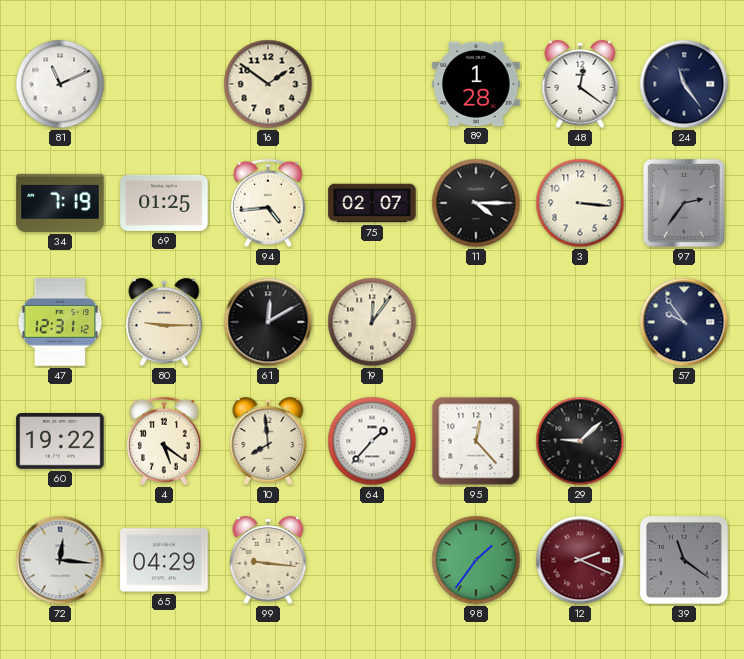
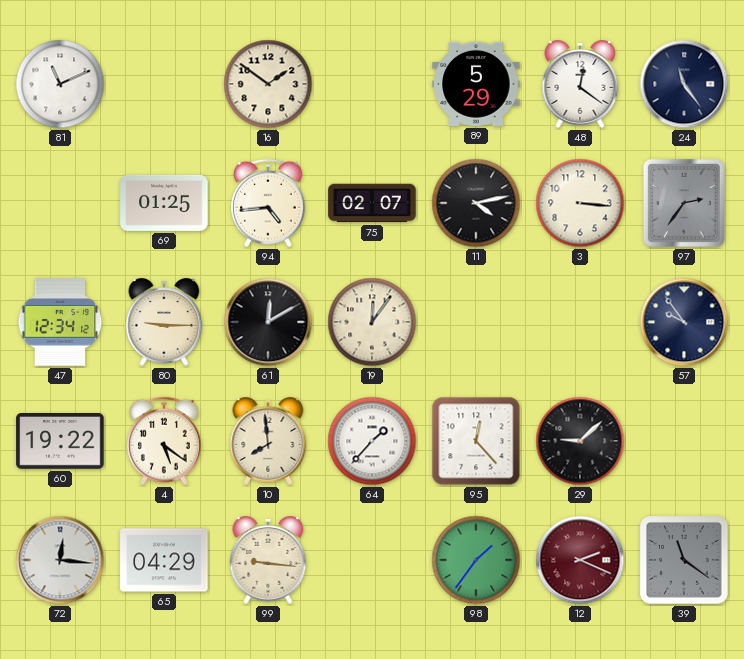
89: 1:28 -> 5:29
34: 7:19 -> none
11: 4:15 -> 4:13
47: 12:31 -> 12:34
